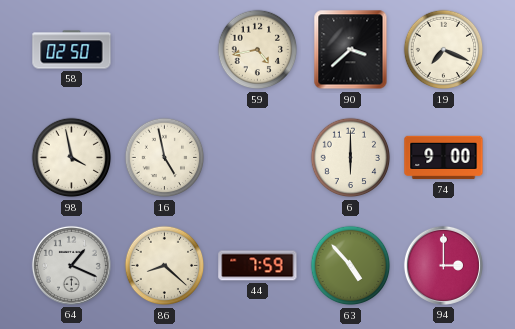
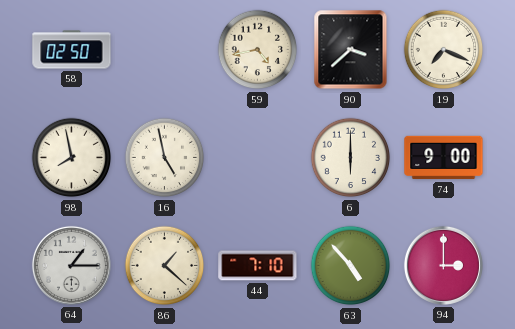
98: 3:58 -> 7:58
64: 1:19 -> 1:15
86: 8:22 -> 1:22
44: 7:59 -> 7:10
